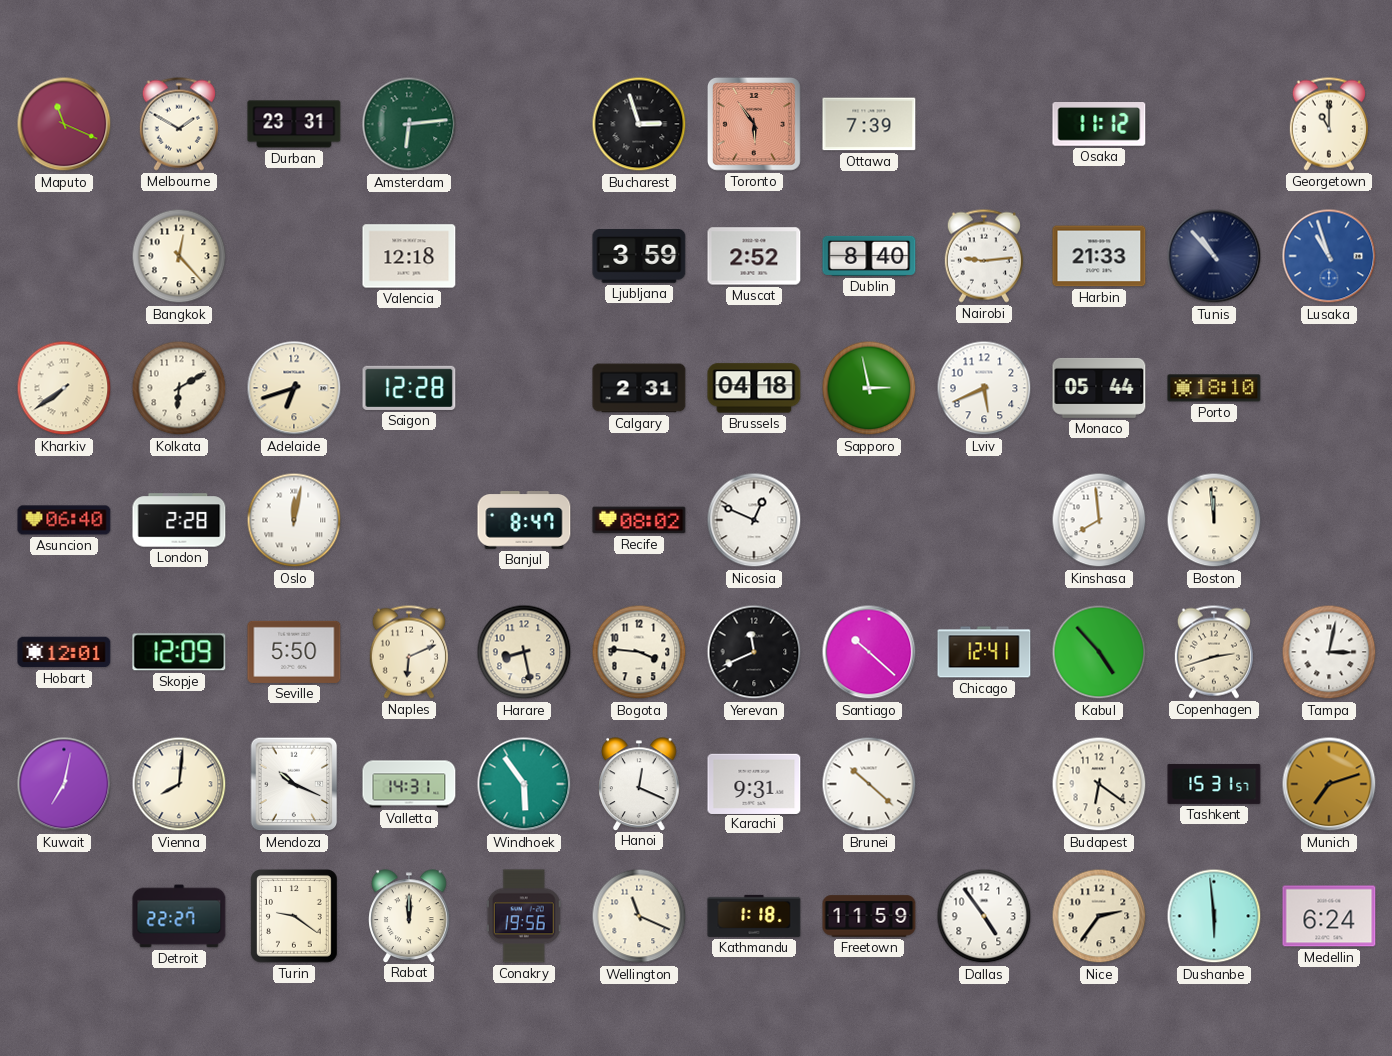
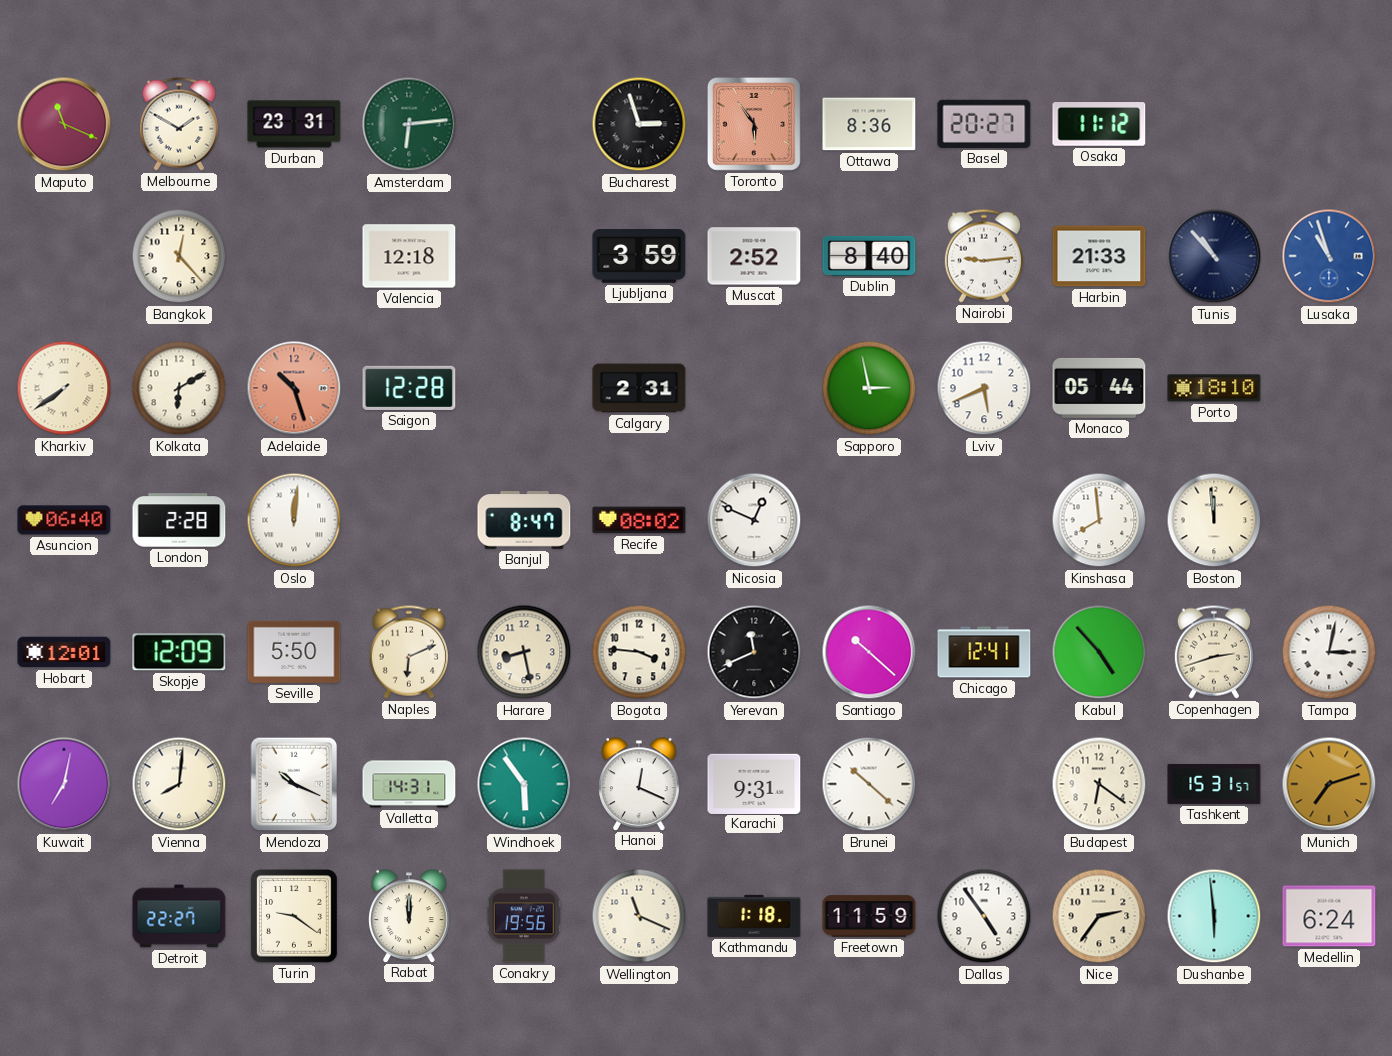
Ottawa: 7:39 -> 8:36
Basel: none -> 20:27
Georgetown: 11:00 -> none
Adelaide: 6:42 -> 10:27
Adelaide dial: cream -> salmon
Brussels: 04:18 -> none
Oslo: 12:02 -> 12:01
